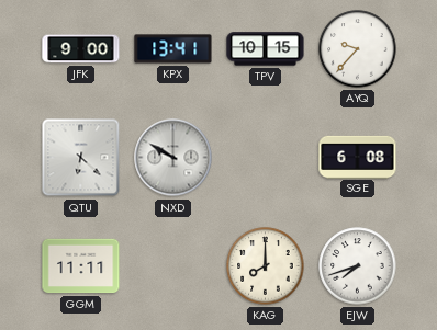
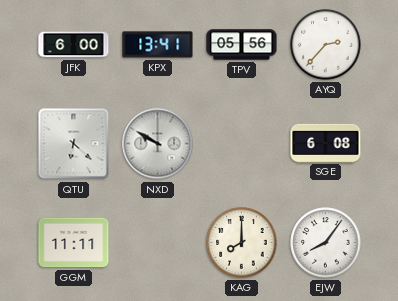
JFK: 9:00 -> 6:00
TPV: 10:15 -> 05:56
AYQ: 9:37 -> 2:37
EJW: 7:42 -> 8:06
